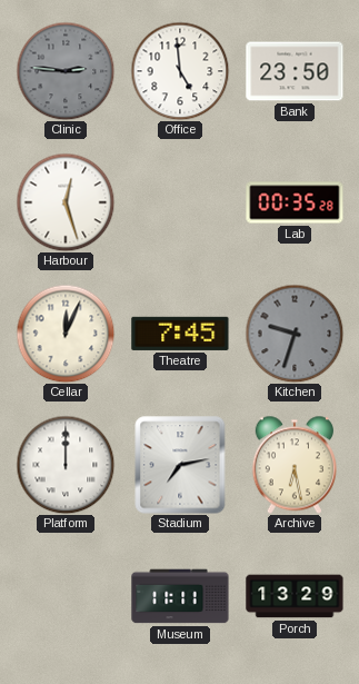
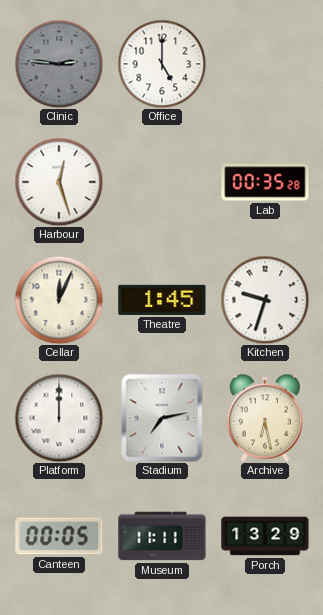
Office: 4:59 -> 5:00
Bank: 23:50 -> none
Theatre: 7:45 -> 1:45
Kitchen dial: grey -> white
Canteen: none -> 00:05
